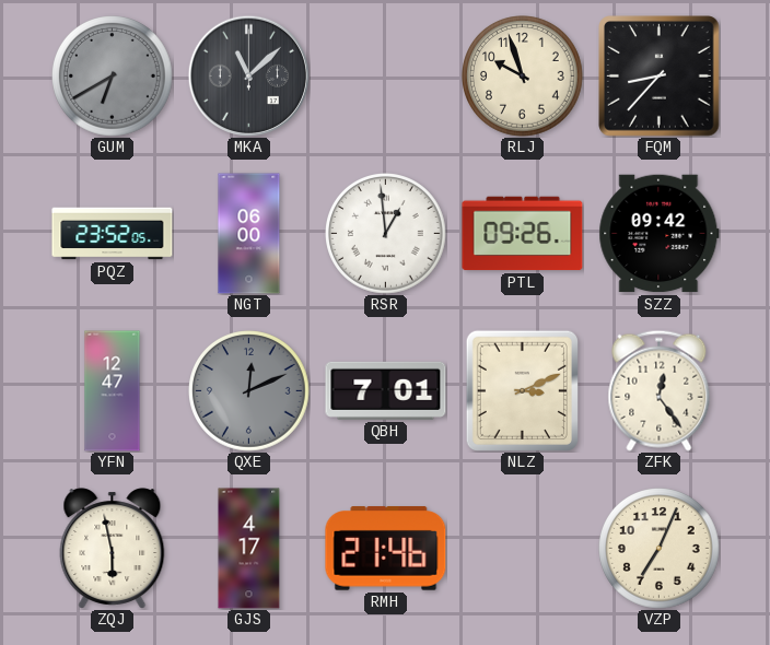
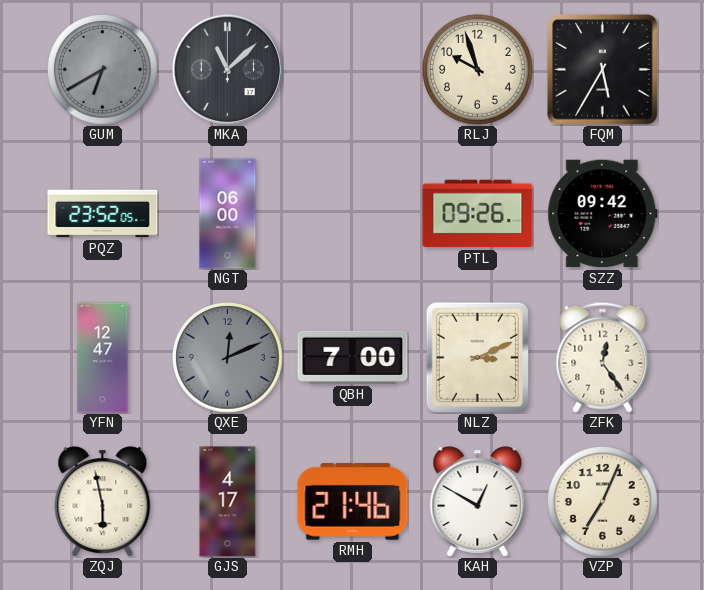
FQM: 8:37 -> 5:35
RSR: 12:59 -> none
QBH: 7:01 -> 7:00
KAH: none -> 12:50
